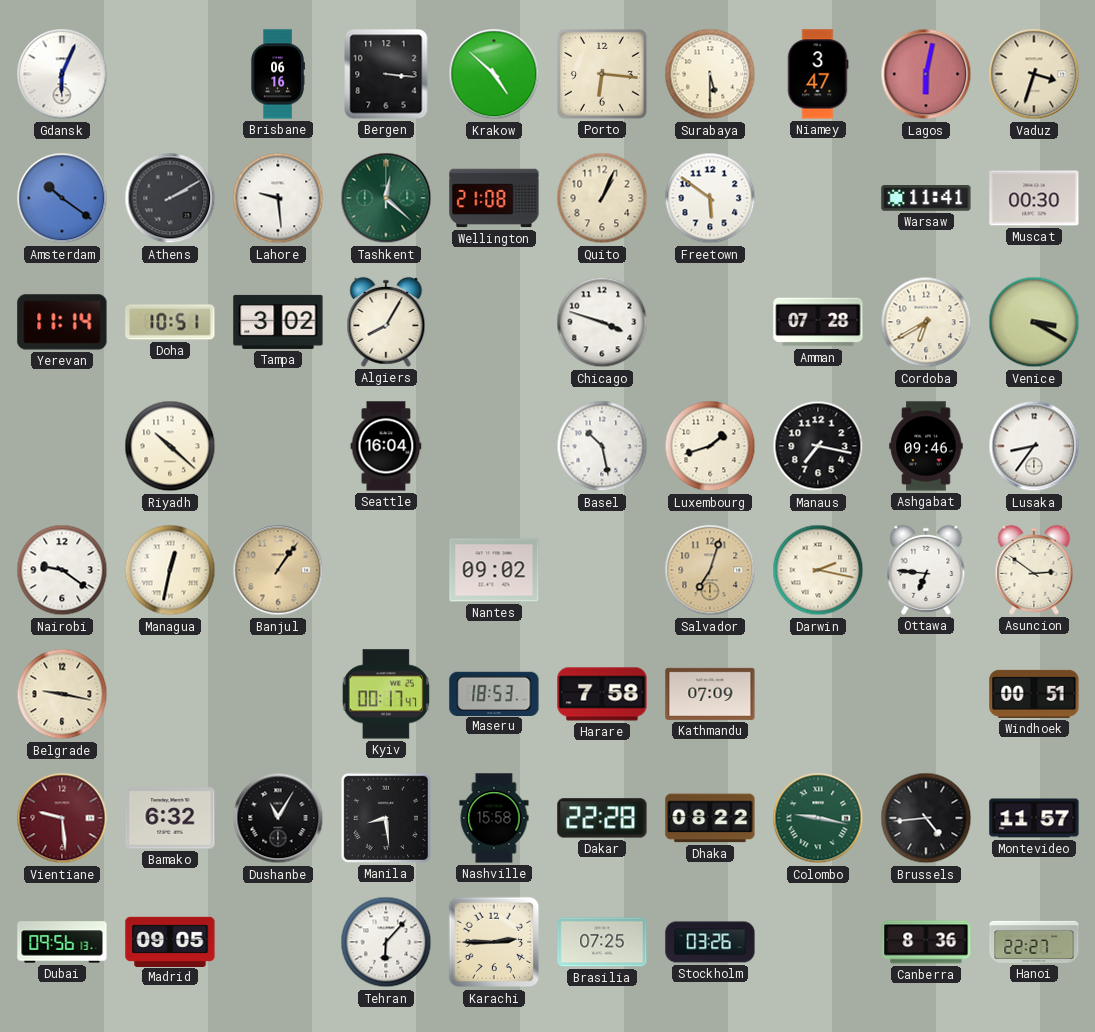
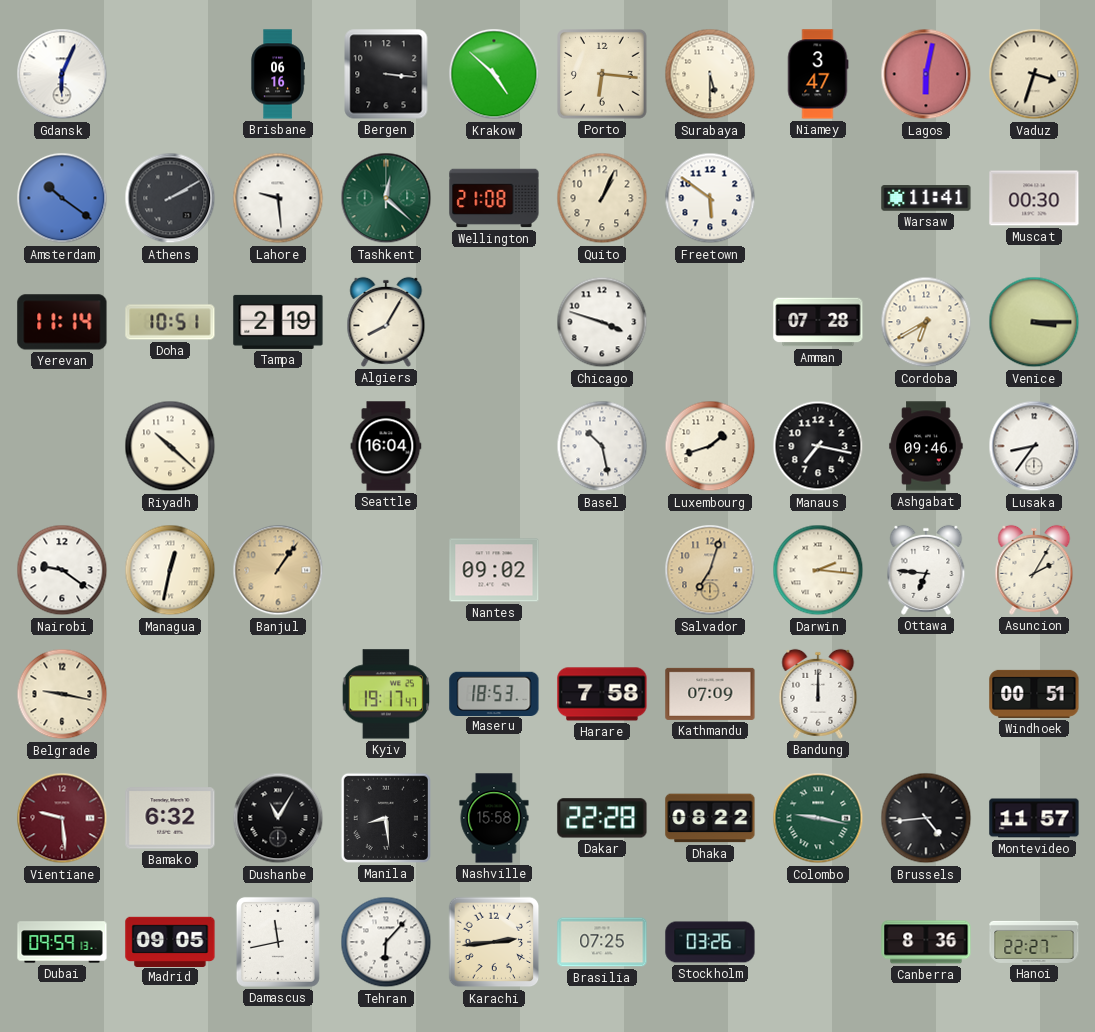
Tampa: 3:02 -> 2:19
Venice: 3:20 -> 3:15
Darwin: 2:17 -> 2:16
Asuncion: 2:51 -> 2:05
Kyiv: 00:17 -> 19:17
Bandung: none -> 12:00
Dubai: 09:56 -> 09:59
Damascus: none -> 11:43
Karachi: 2:45 -> 2:44
